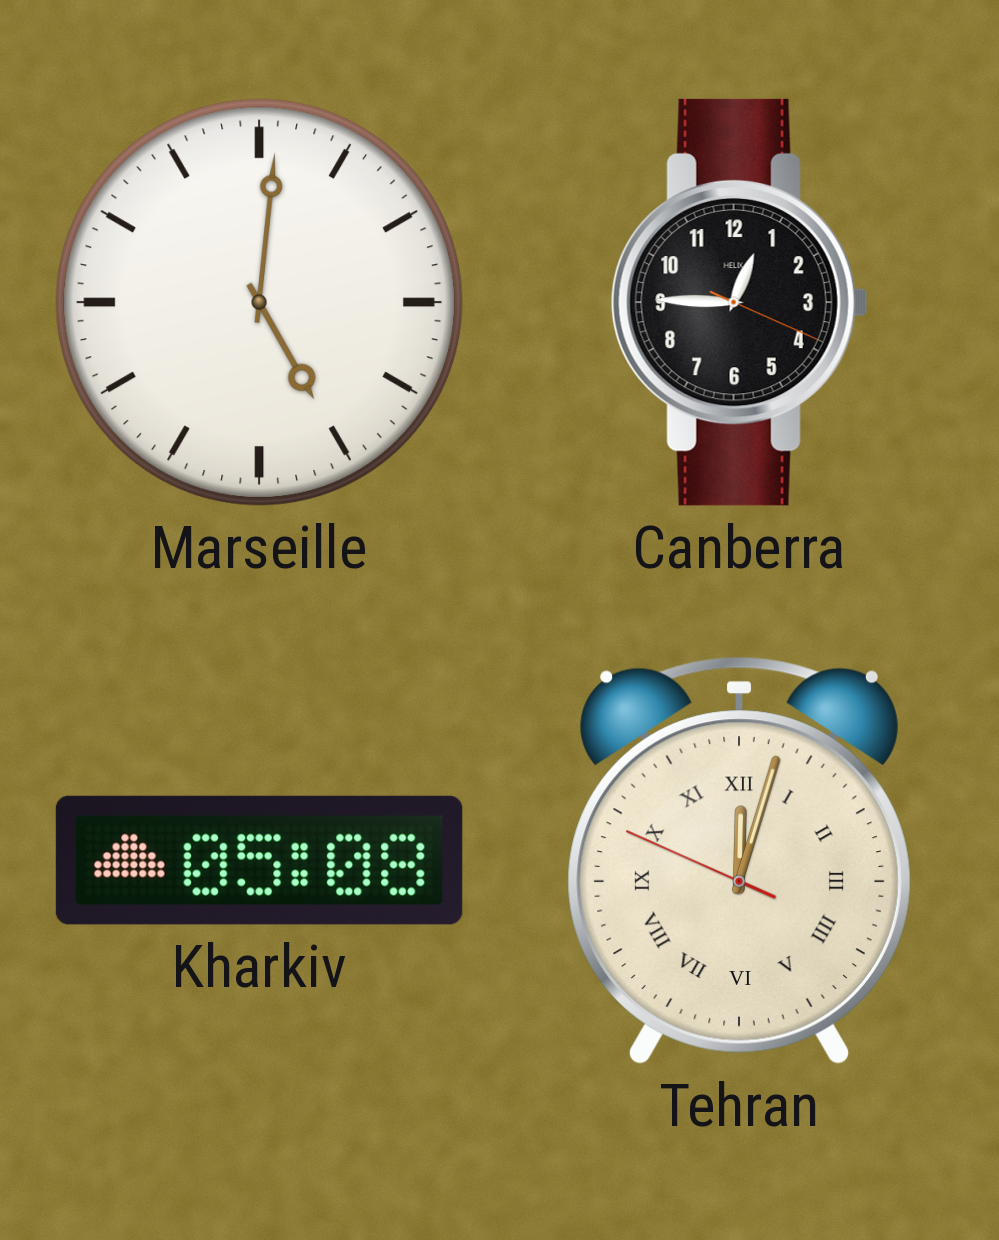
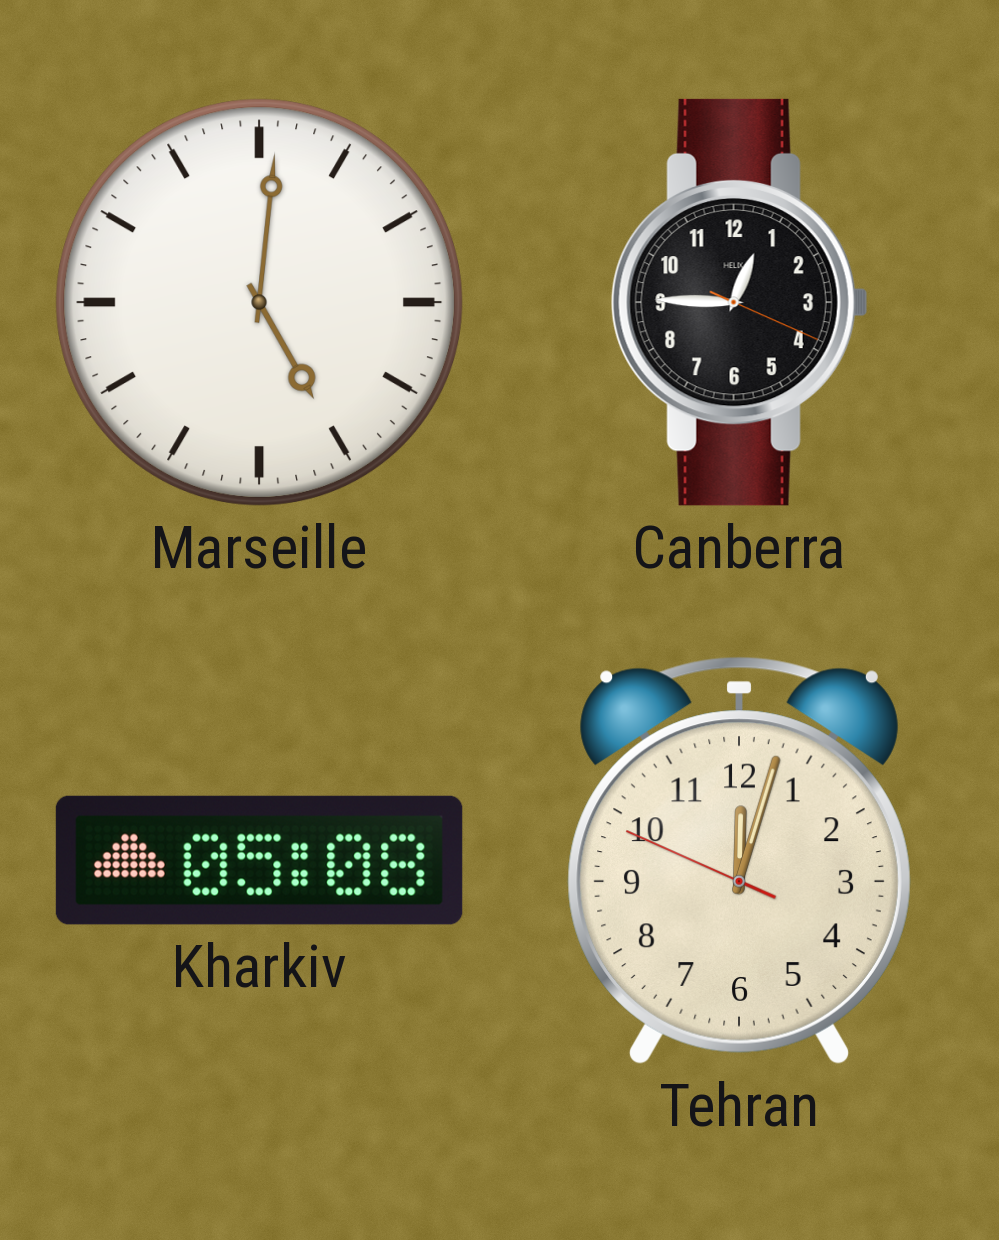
Tehran numerals: Roman -> Arabic
